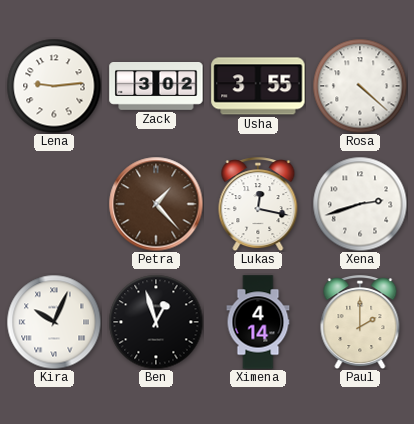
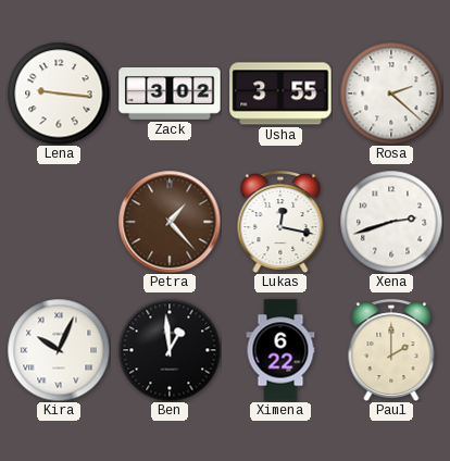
Lena: 9:14 -> 9:16
Rosa: 4:22 -> 2:22
Ben: 12:57 -> 12:59
Ximena: 4:14 -> 6:22
